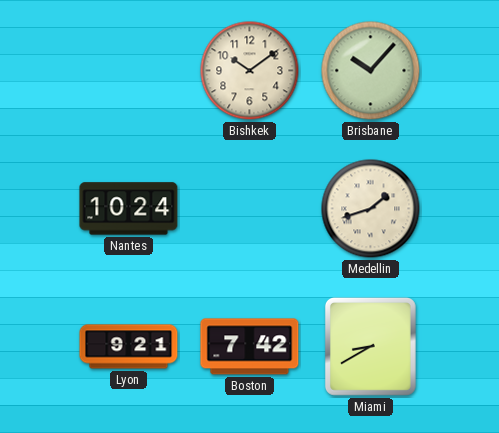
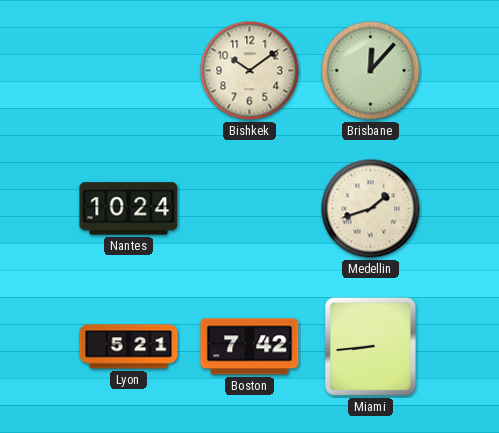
Brisbane: 10:07 -> 12:07
Lyon: 9:21 -> 5:21
Miami: 8:40 -> 8:44
